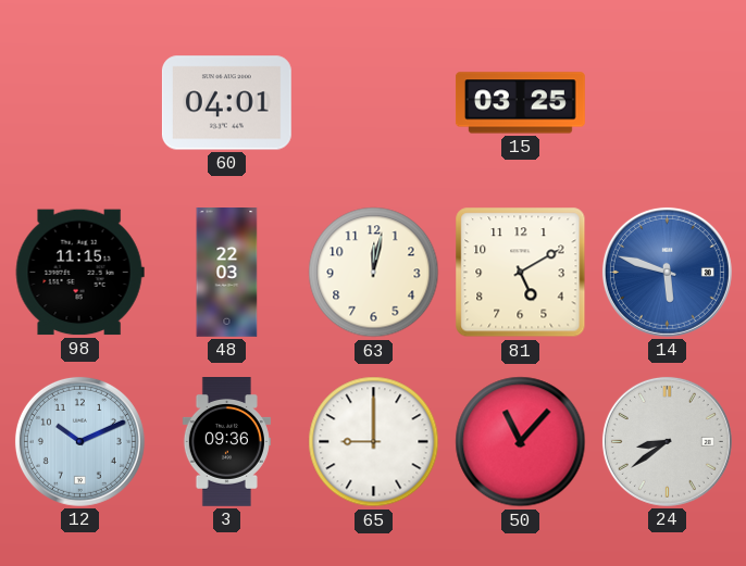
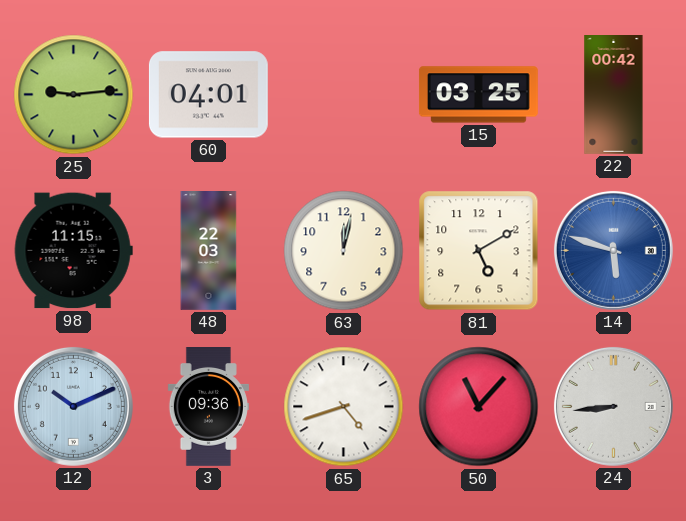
25: none -> 9:14
22: none -> 00:42
65: 9:00 -> 4:42
24: 8:39 -> 8:44
